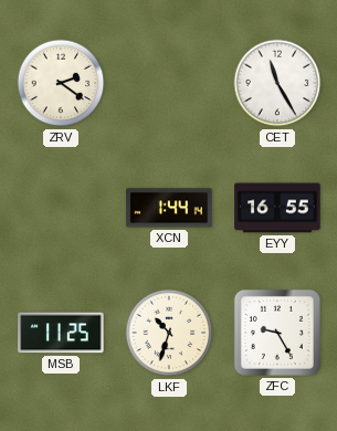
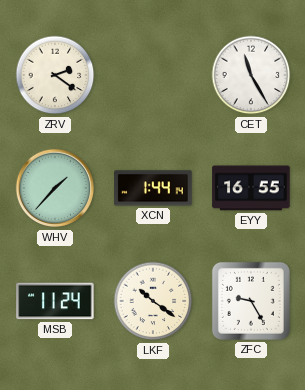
WHV: none -> 1:37
MSB: 11:25 -> 11:24
LKF: 10:33 -> 10:21
